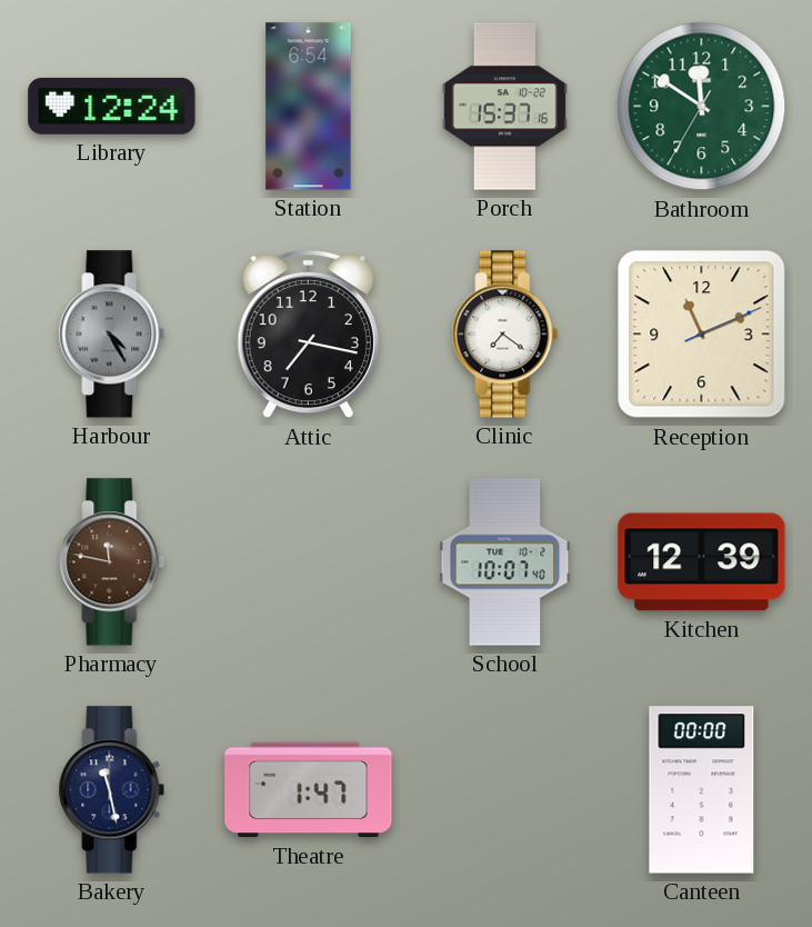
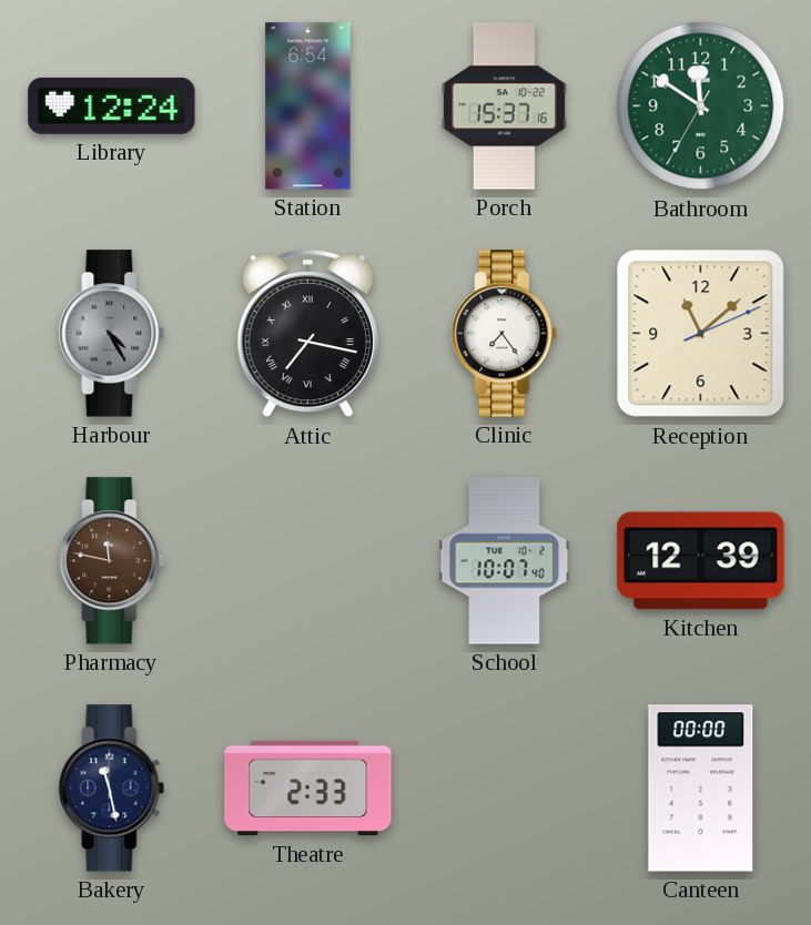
Attic numerals: Arabic -> Roman
Clinic: 7:21 -> 7:24
Reception: 11:11 -> 11:08
Theatre: 1:47 -> 2:33
